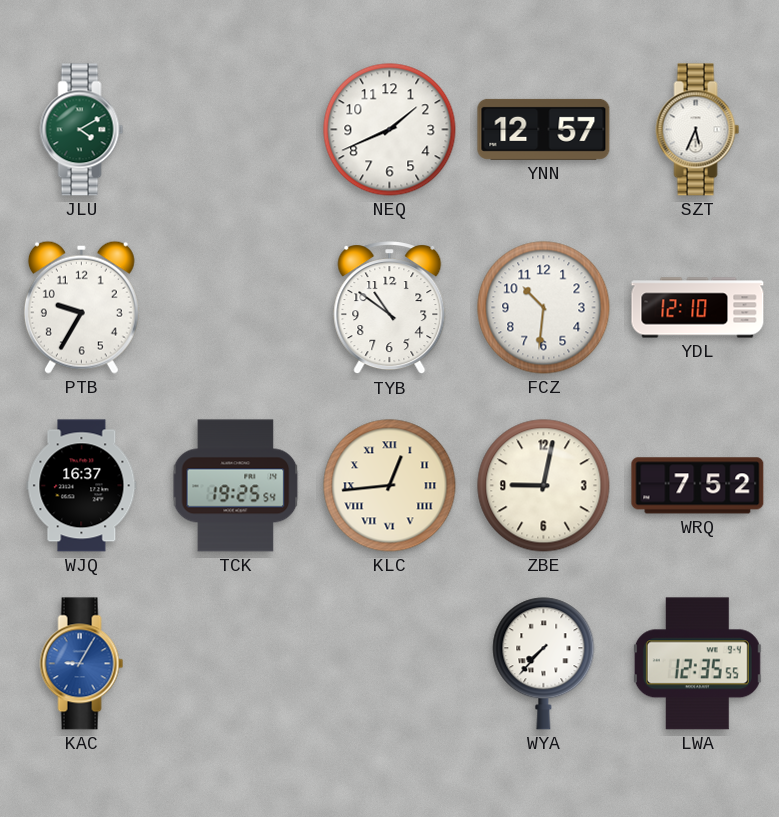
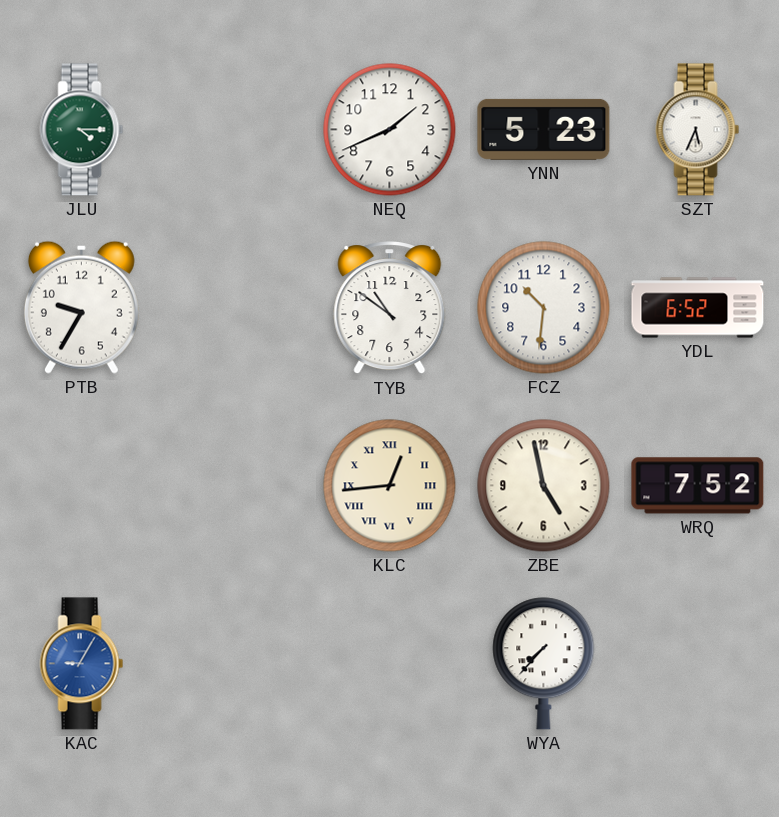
JLU: 4:10 -> 4:15
YNN: 12:57 -> 5:23
YDL: 12:10 -> 6:52
WJQ: 16:37 -> none
TCK: 19:25 -> none
ZBE: 9:02 -> 4:58
LWA: 12:35 -> none
